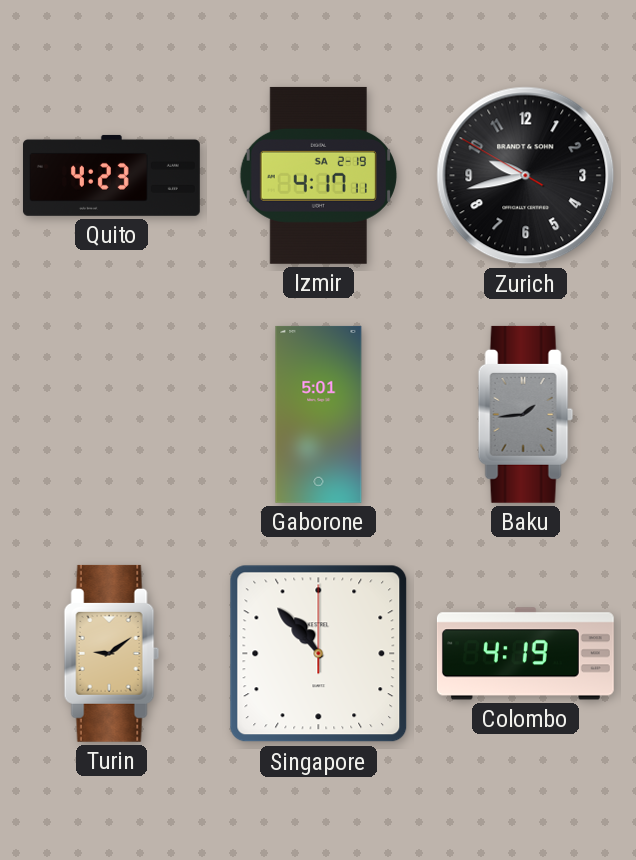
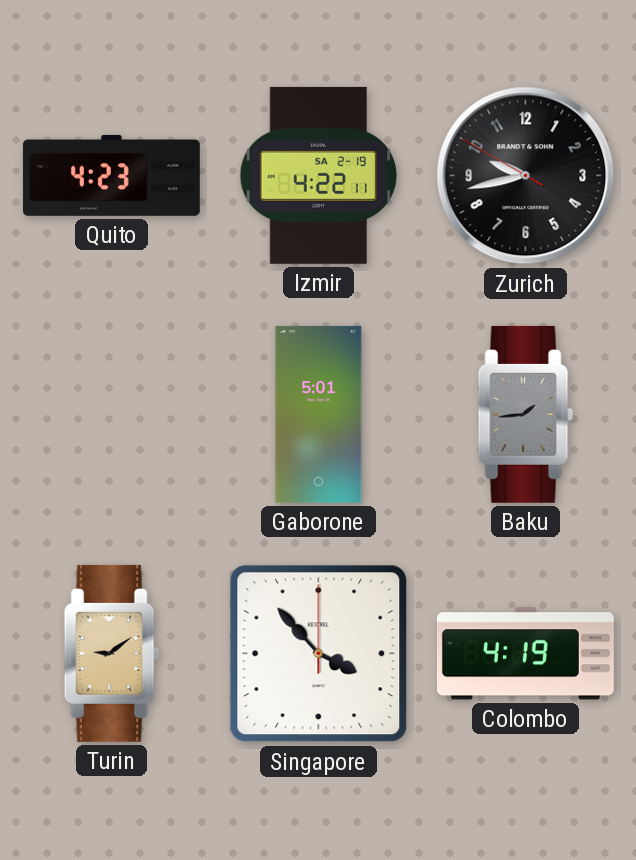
Izmir: 4:17 -> 4:22
Singapore: 10:53 -> 3:53
